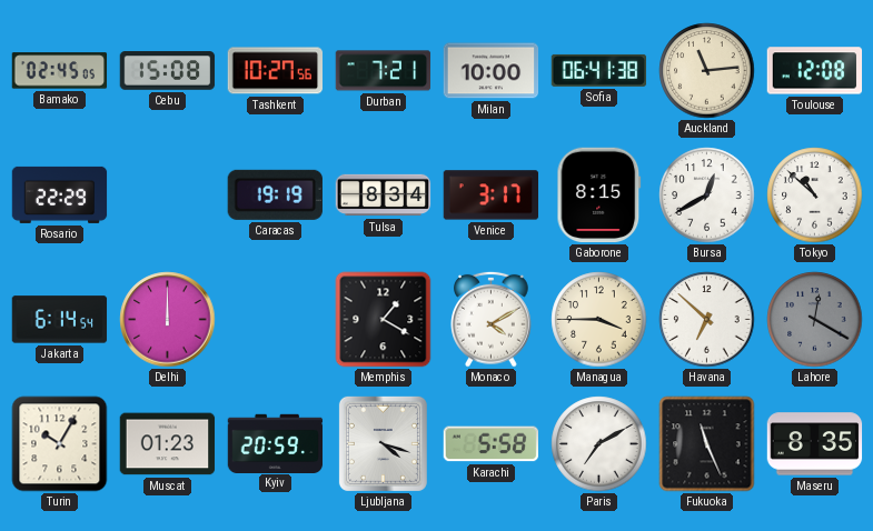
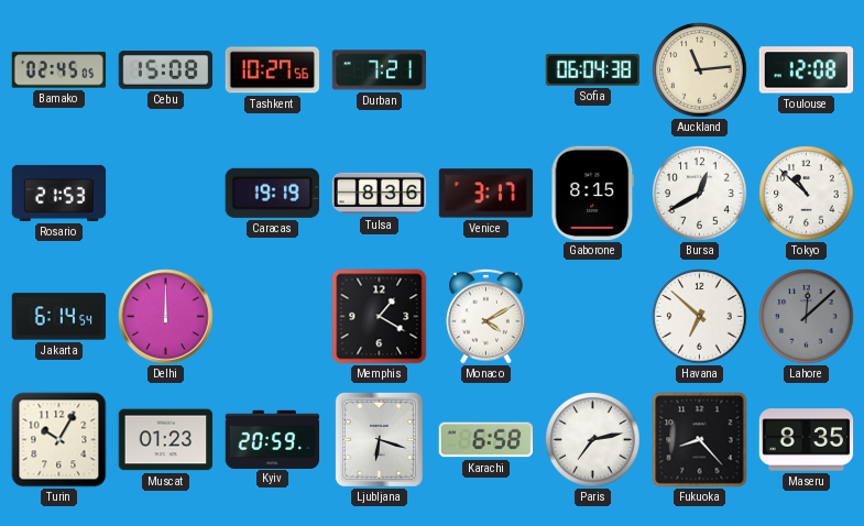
Milan: 10:00 -> none
Sofia: 06:41 -> 06:04
Rosario: 22:29 -> 21:53
Tulsa: 8:34 -> 8:36
Managua: 3:45 -> none
Lahore: 12:20 -> 12:08
Ljubljana: 4:18 -> 6:18
Karachi: 5:58 -> 6:58
Paris: 7:10 -> 7:13
Fukuoka: 11:26 -> 8:23
